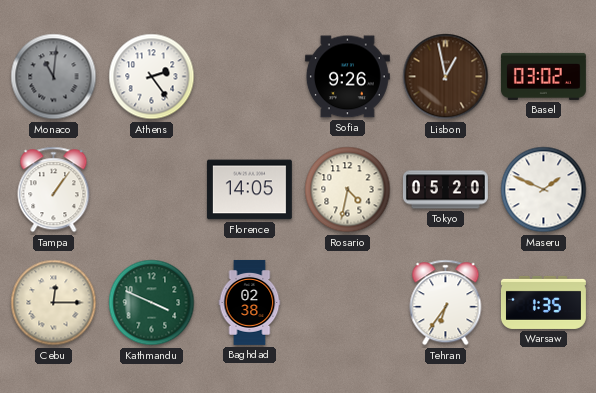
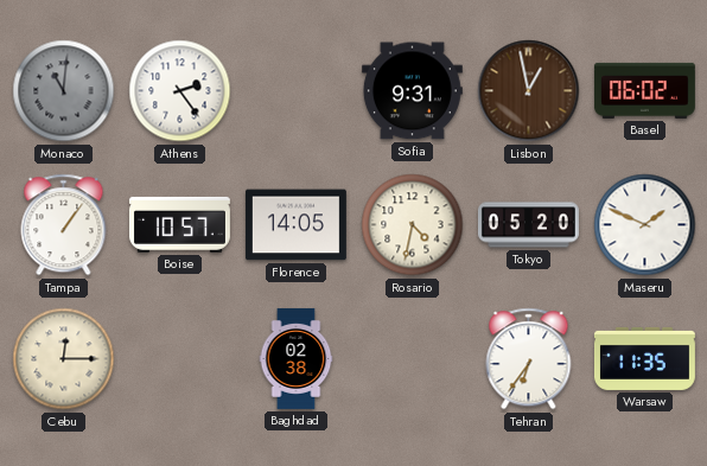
Sofia: 9:26 -> 9:31
Basel: 03:02 -> 06:02
Boise: none -> 10:57
Kathmandu: 3:49 -> none
Warsaw: 1:35 -> 11:35
